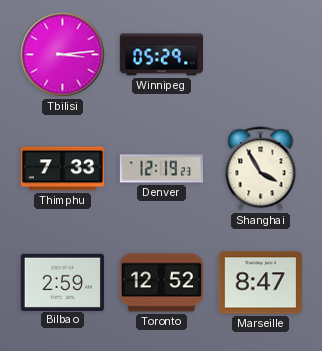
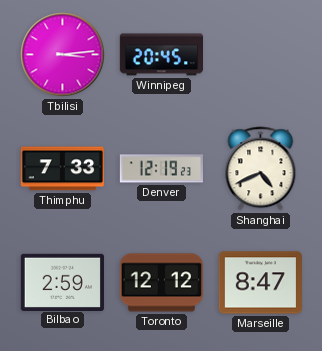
Winnipeg: 05:29 -> 20:45
Shanghai: 3:55 -> 4:41
Toronto: 12:52 -> 12:12
